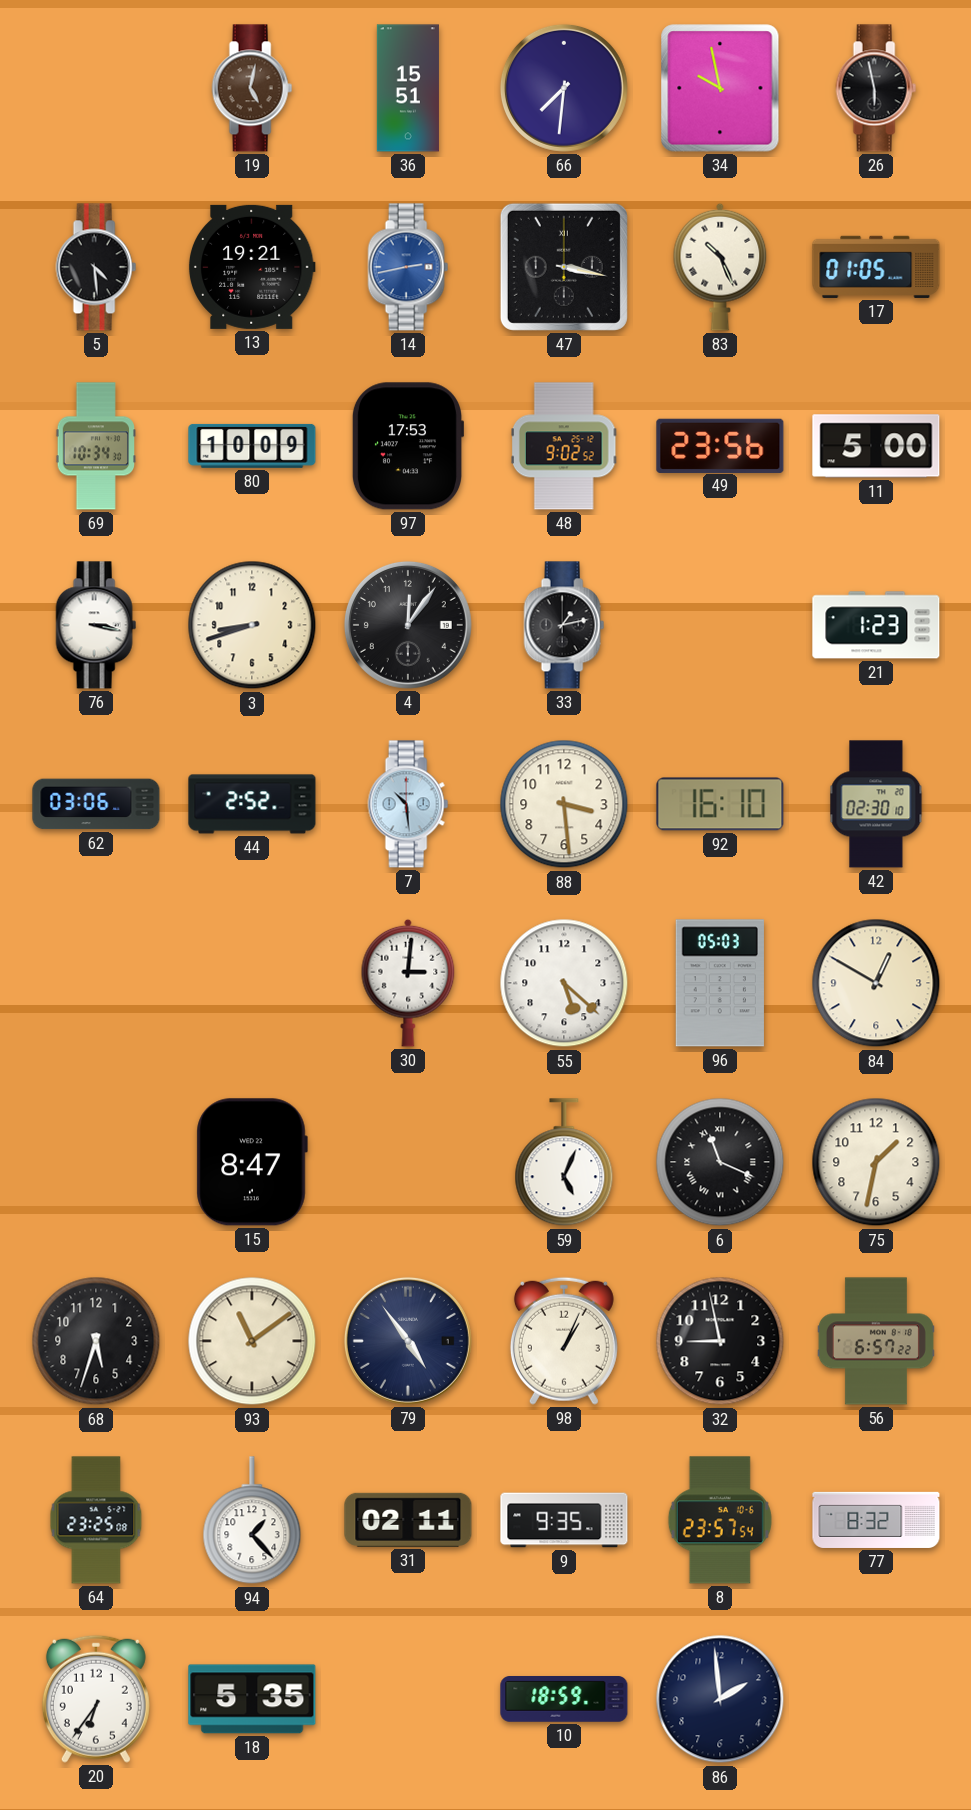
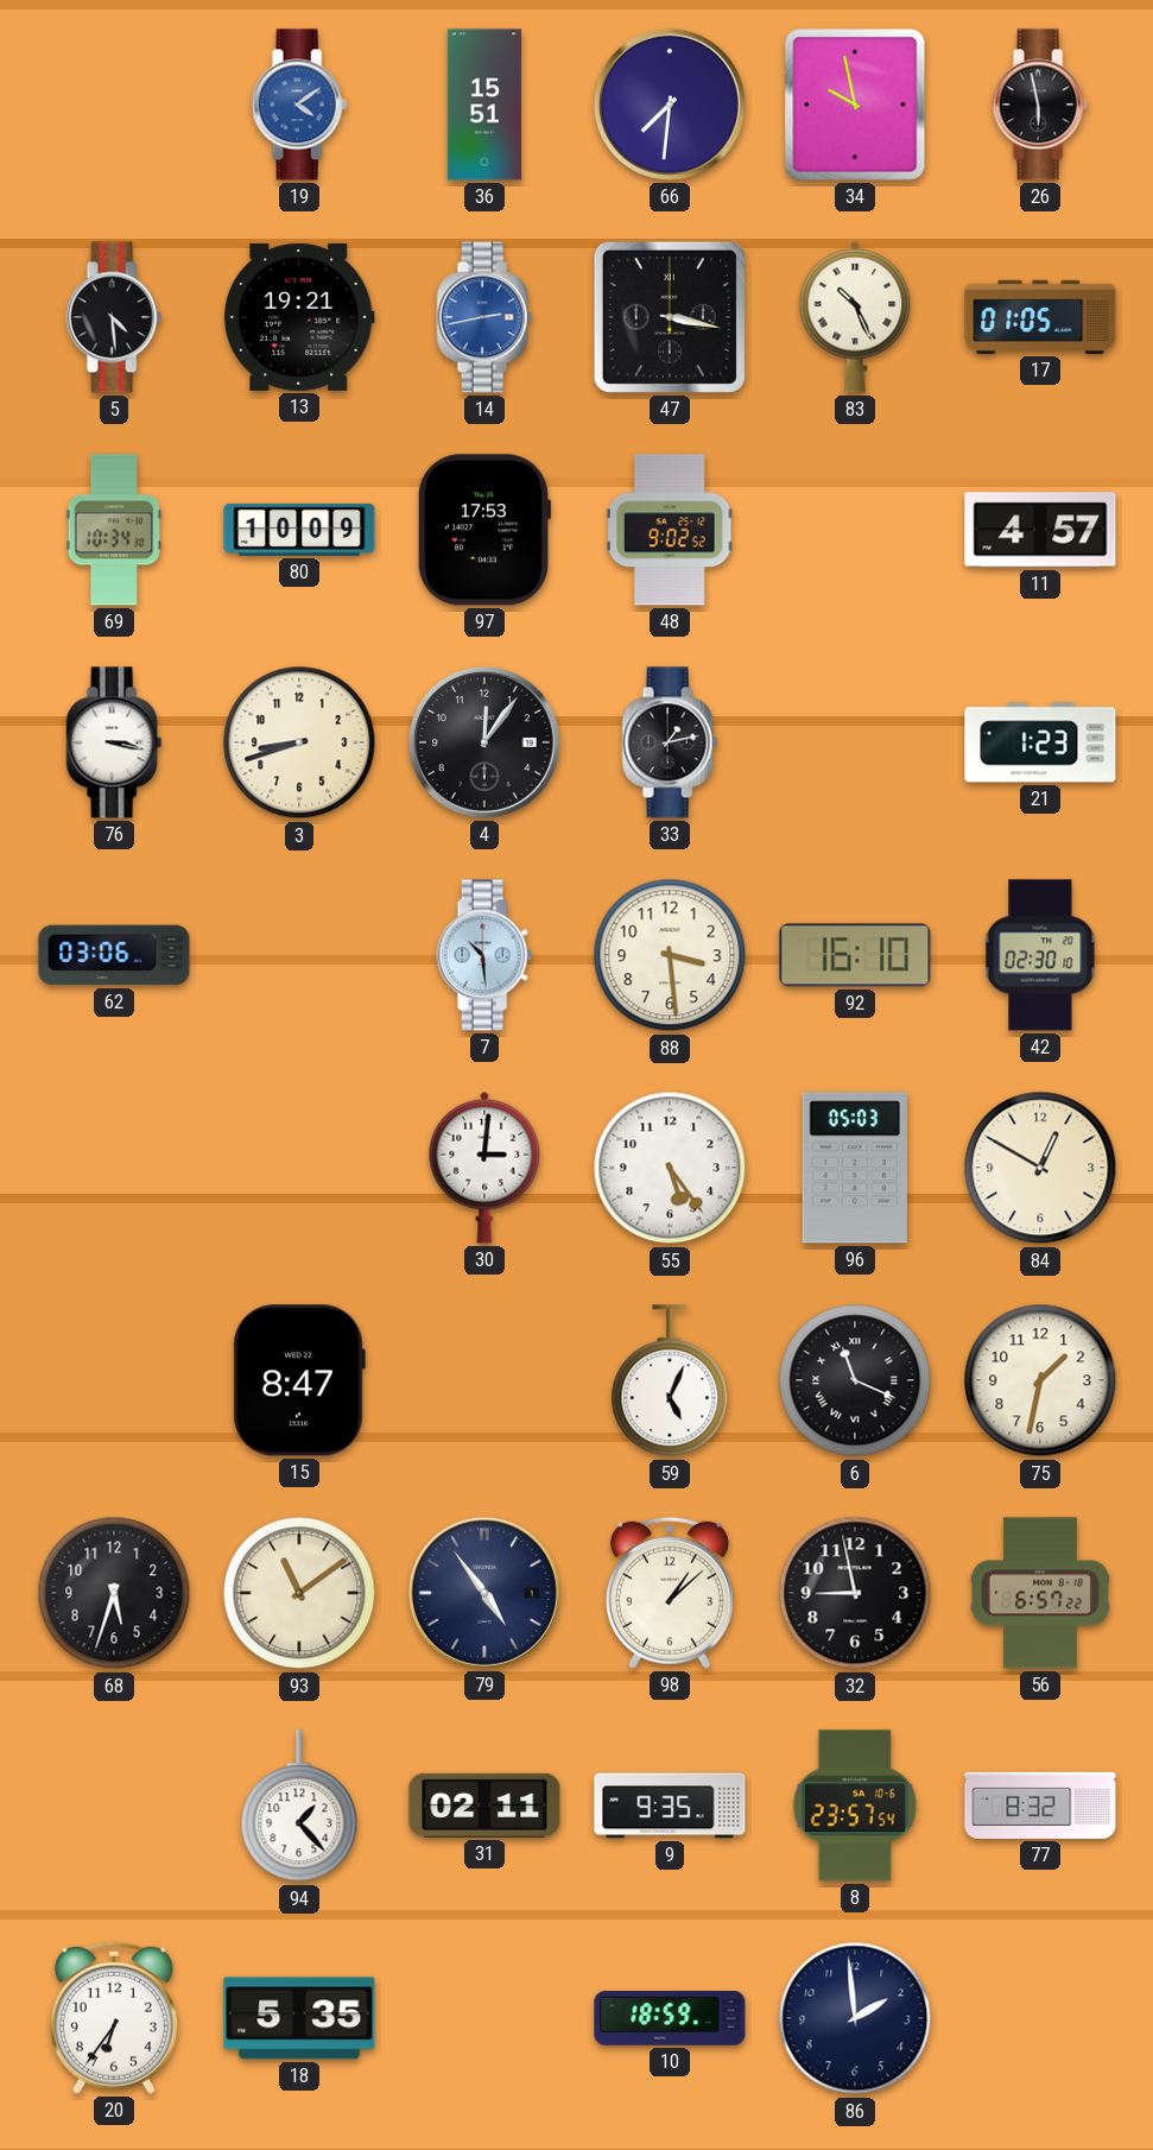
19: 5:02 -> 4:09
19 dial: brown -> blue
49: 23:56 -> none
11: 5:00 -> 4:57
44: 2:52 -> none
55: 5:22 -> 5:24
98: 1:04 -> 1:08
64: 23:25 -> none
